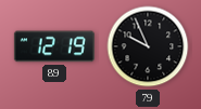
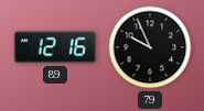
89: 12:19 -> 12:16
